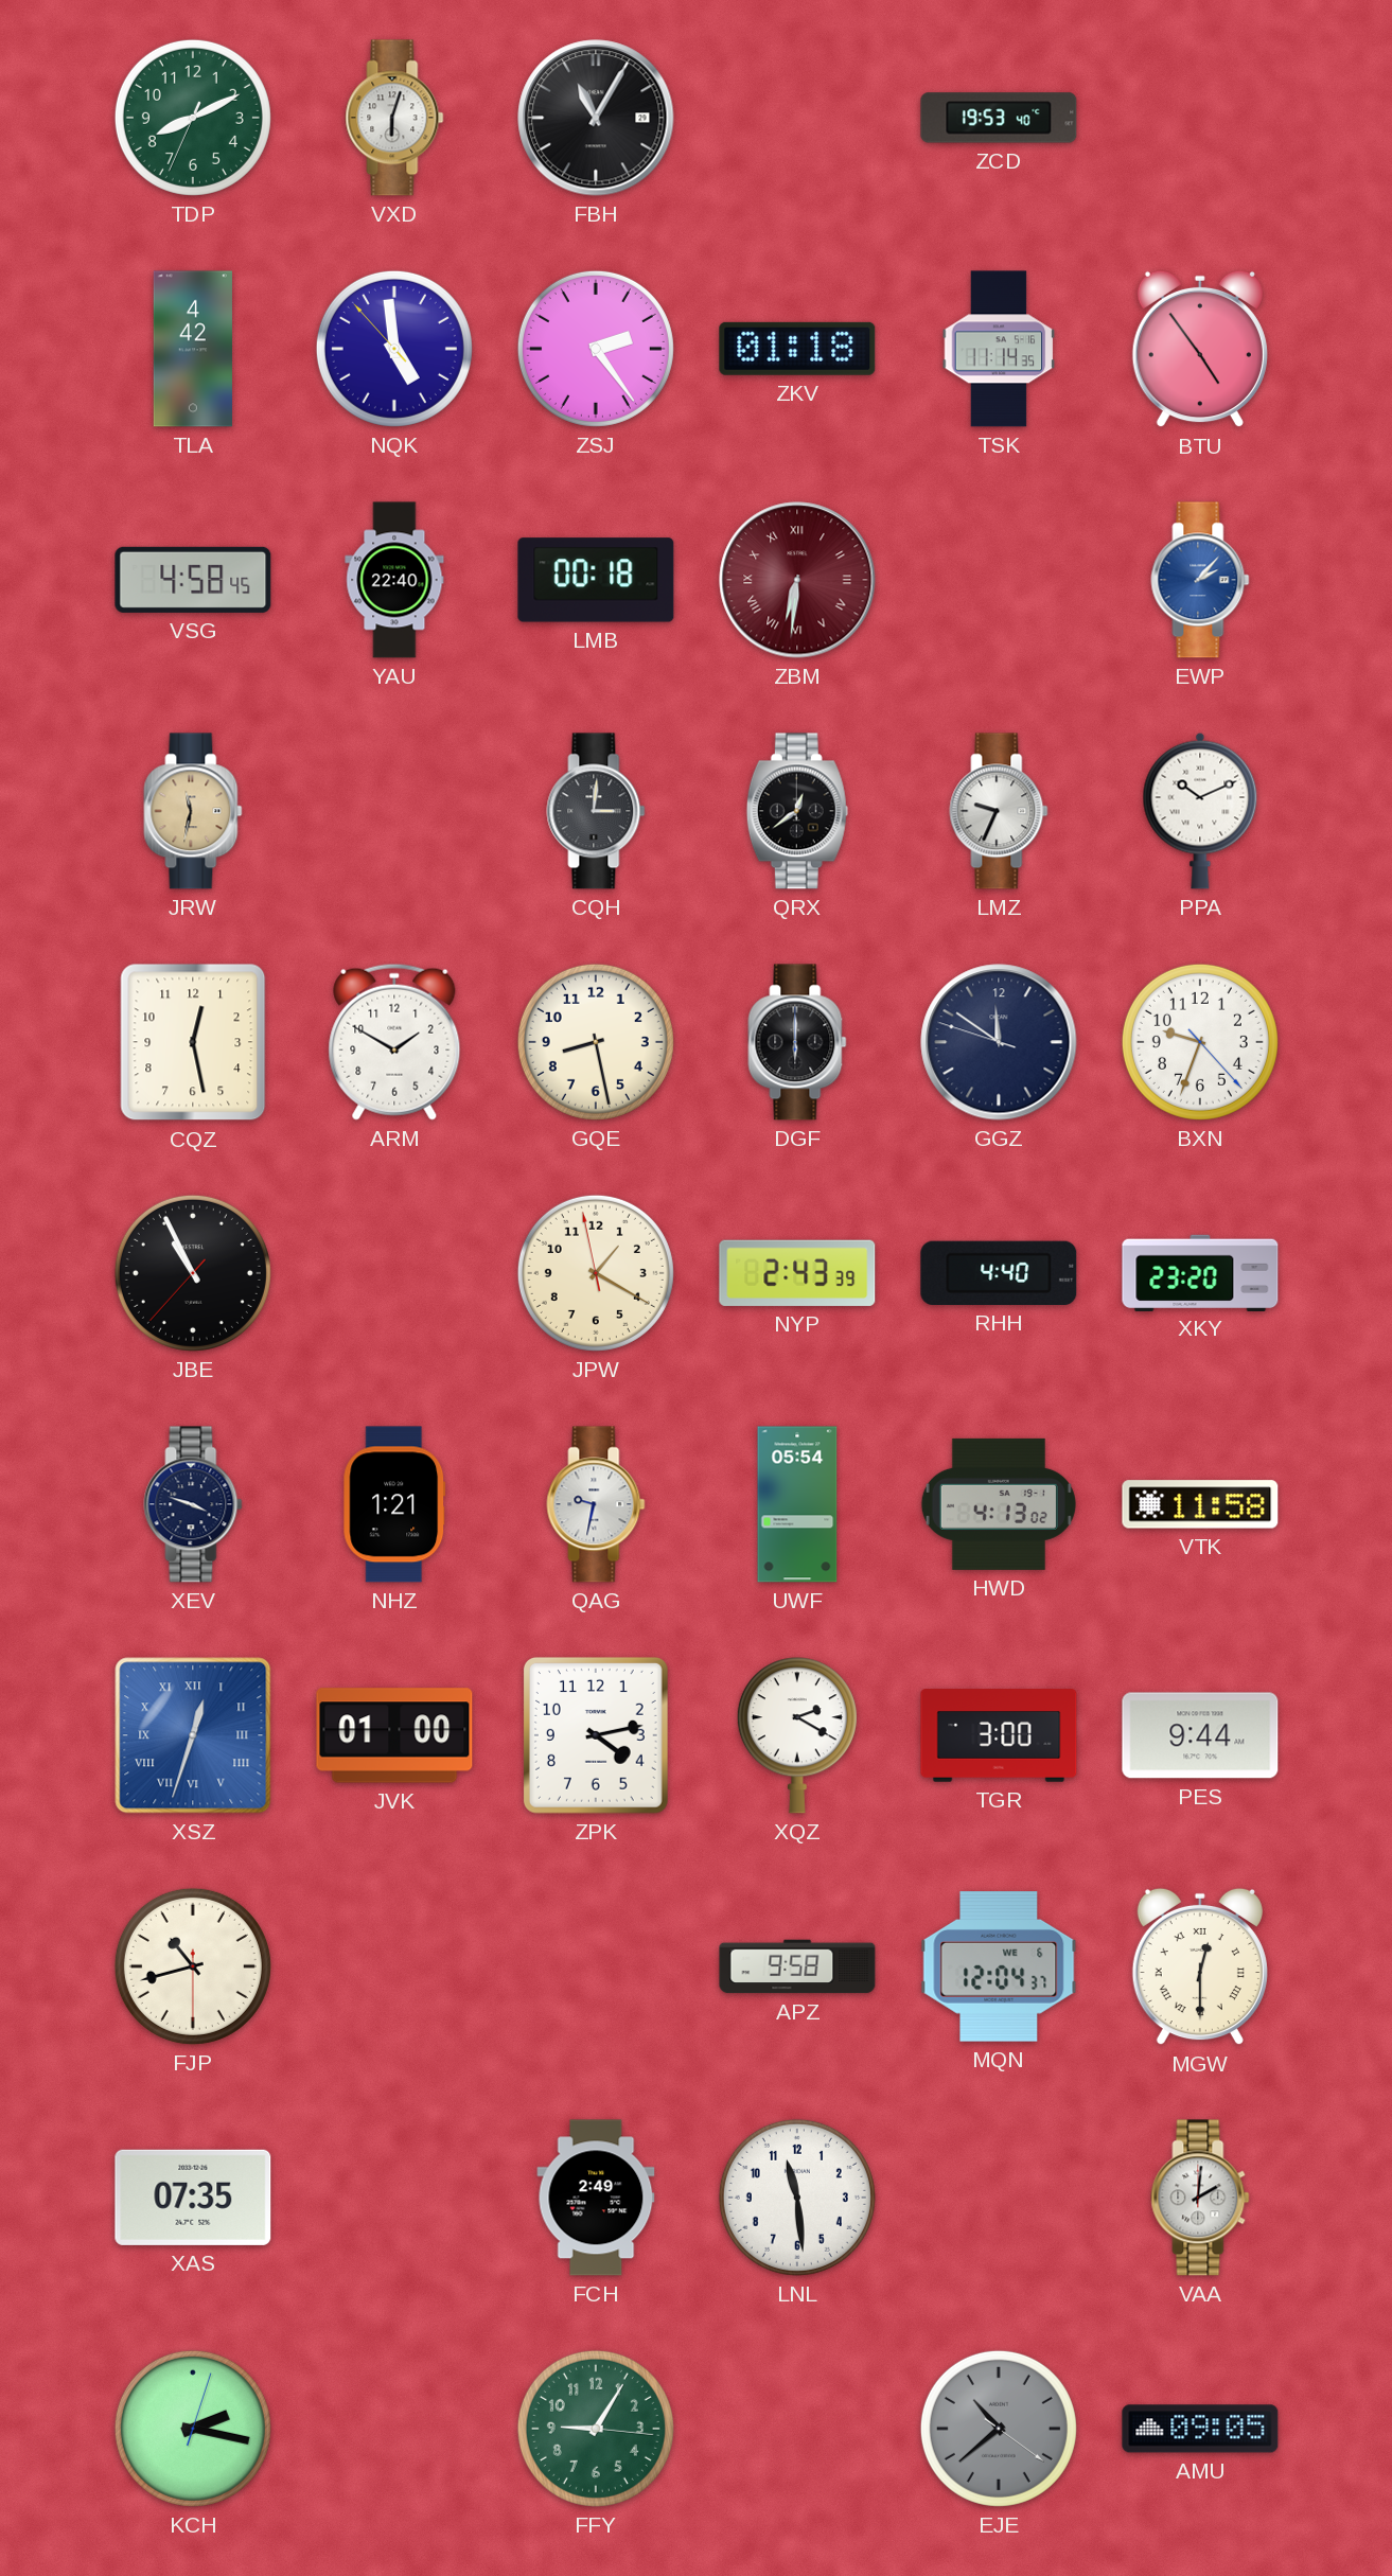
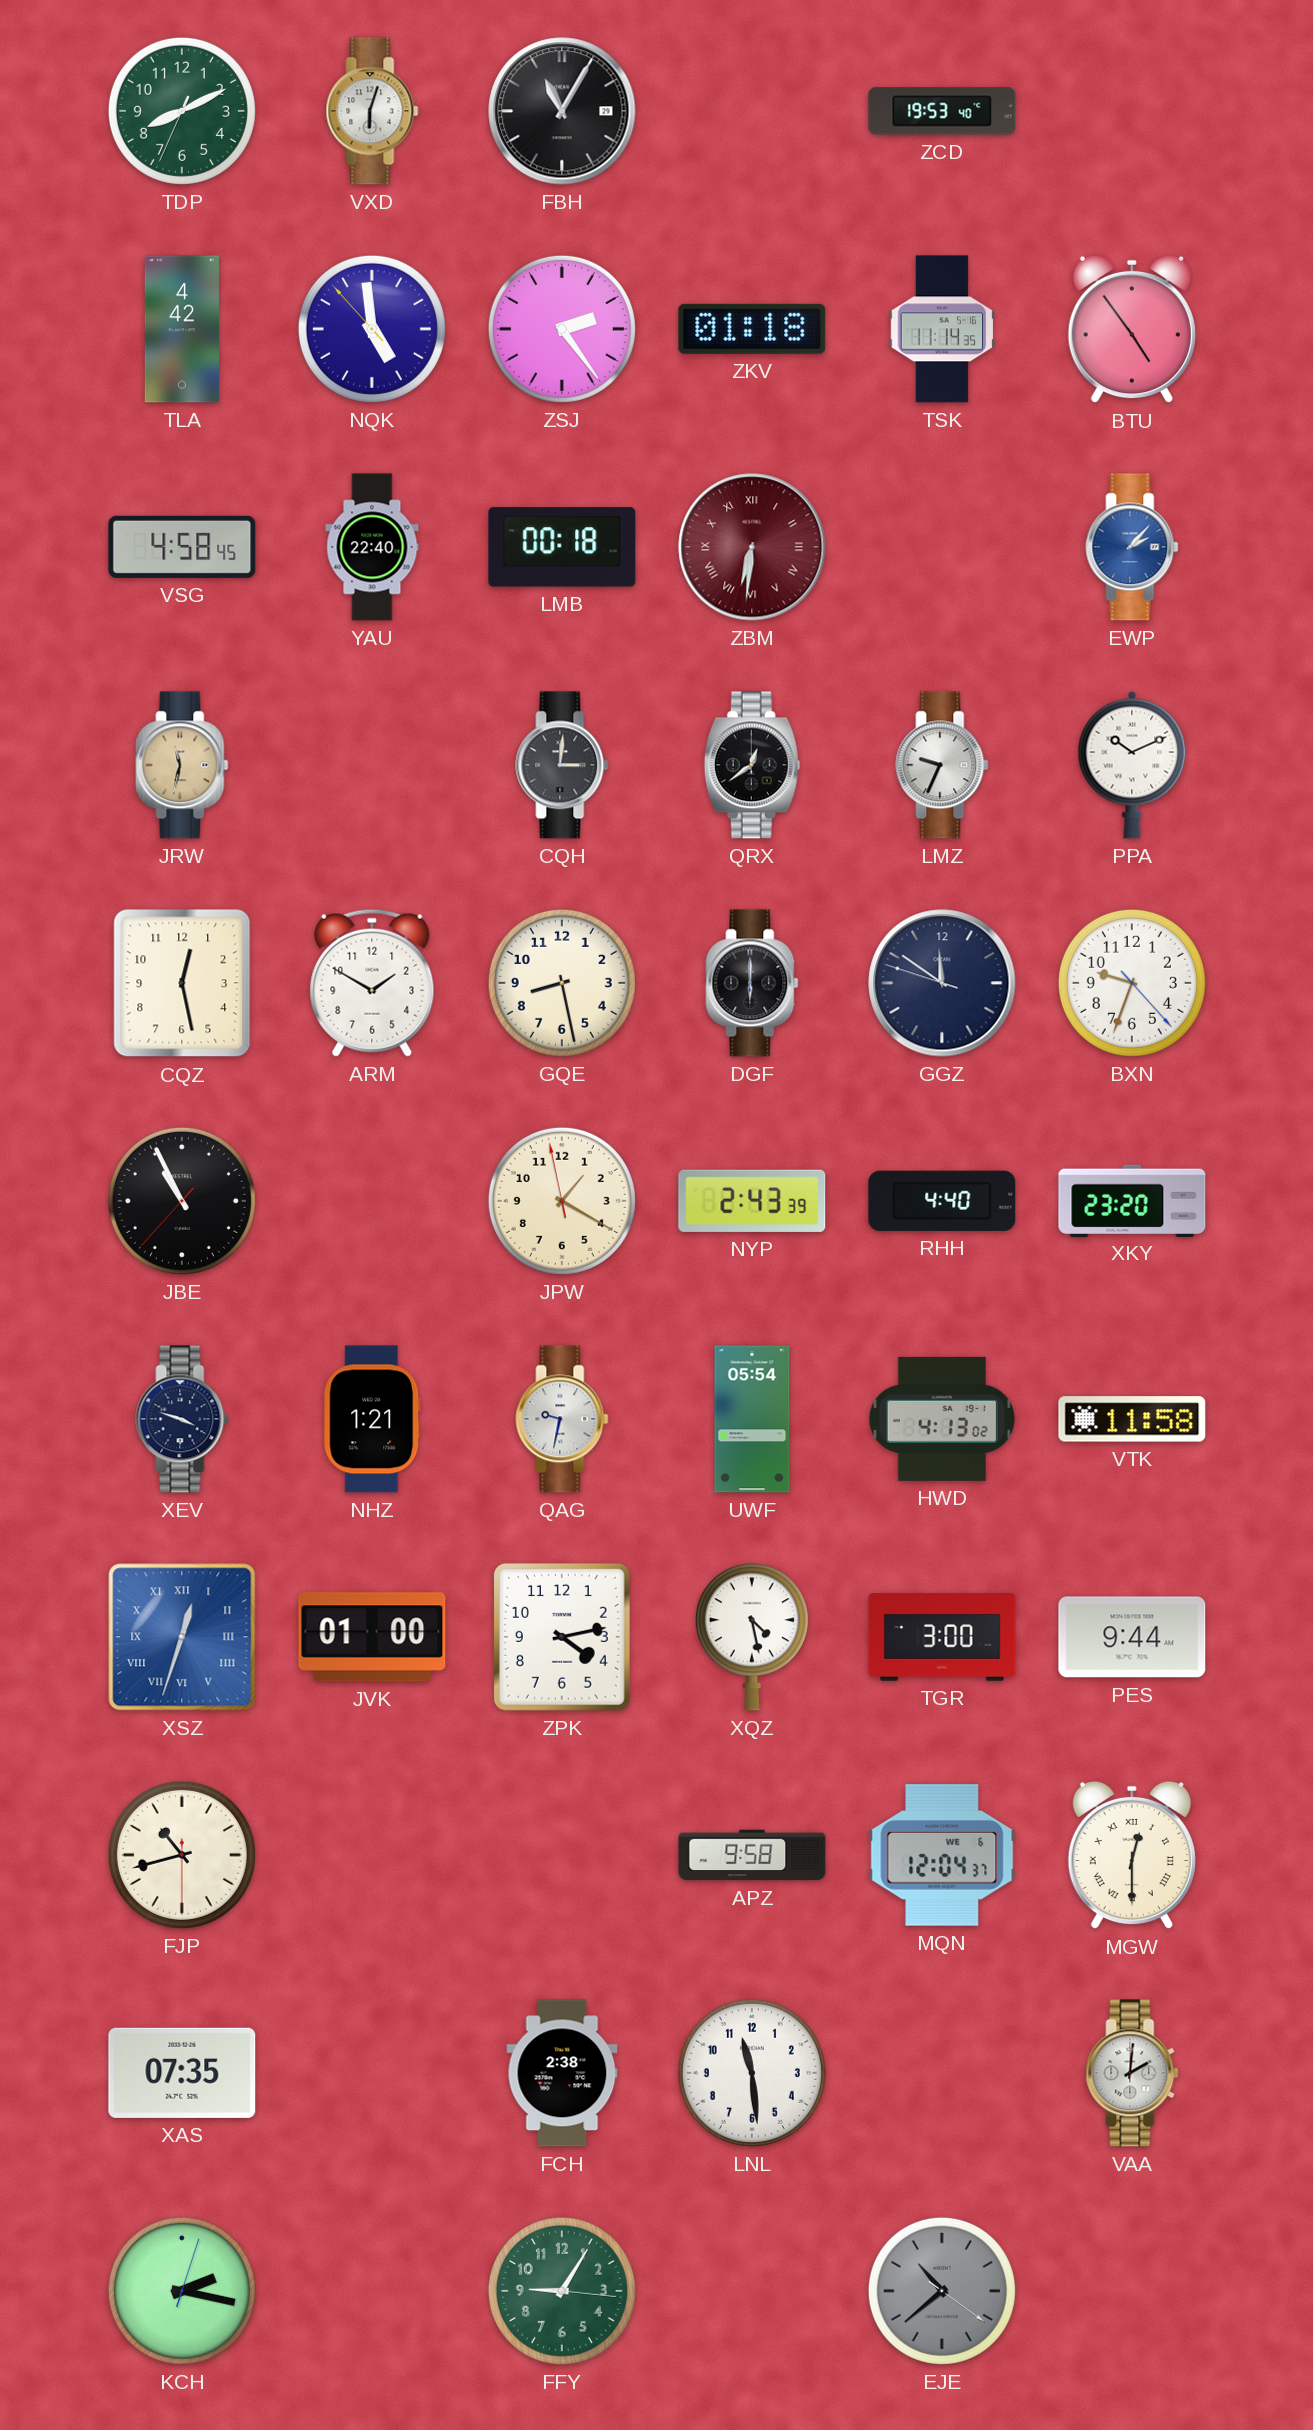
XQZ: 2:20 -> 4:28
FCH: 2:49 -> 2:38
AMU: 09:05 -> none
